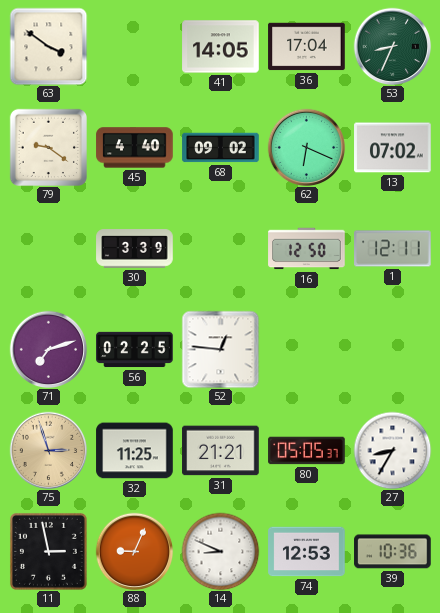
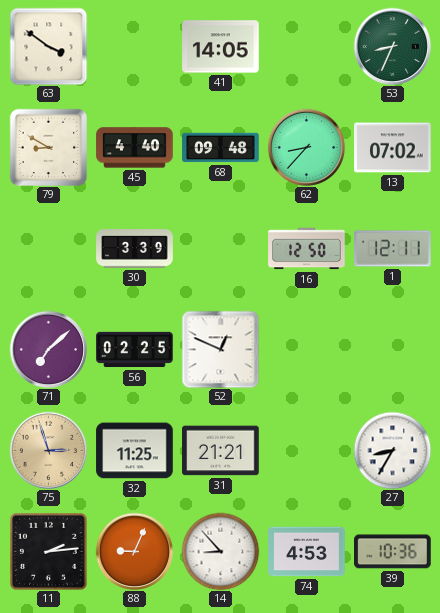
36: 17:04 -> none
79: 9:21 -> 8:50
68: 09:02 -> 09:48
62: 6:19 -> 8:37
71: 7:12 -> 7:08
52: 12:46 -> 12:49
80: 05:05 -> none
11: 2:58 -> 2:14
14: 8:49 -> 8:53
74: 12:53 -> 4:53
